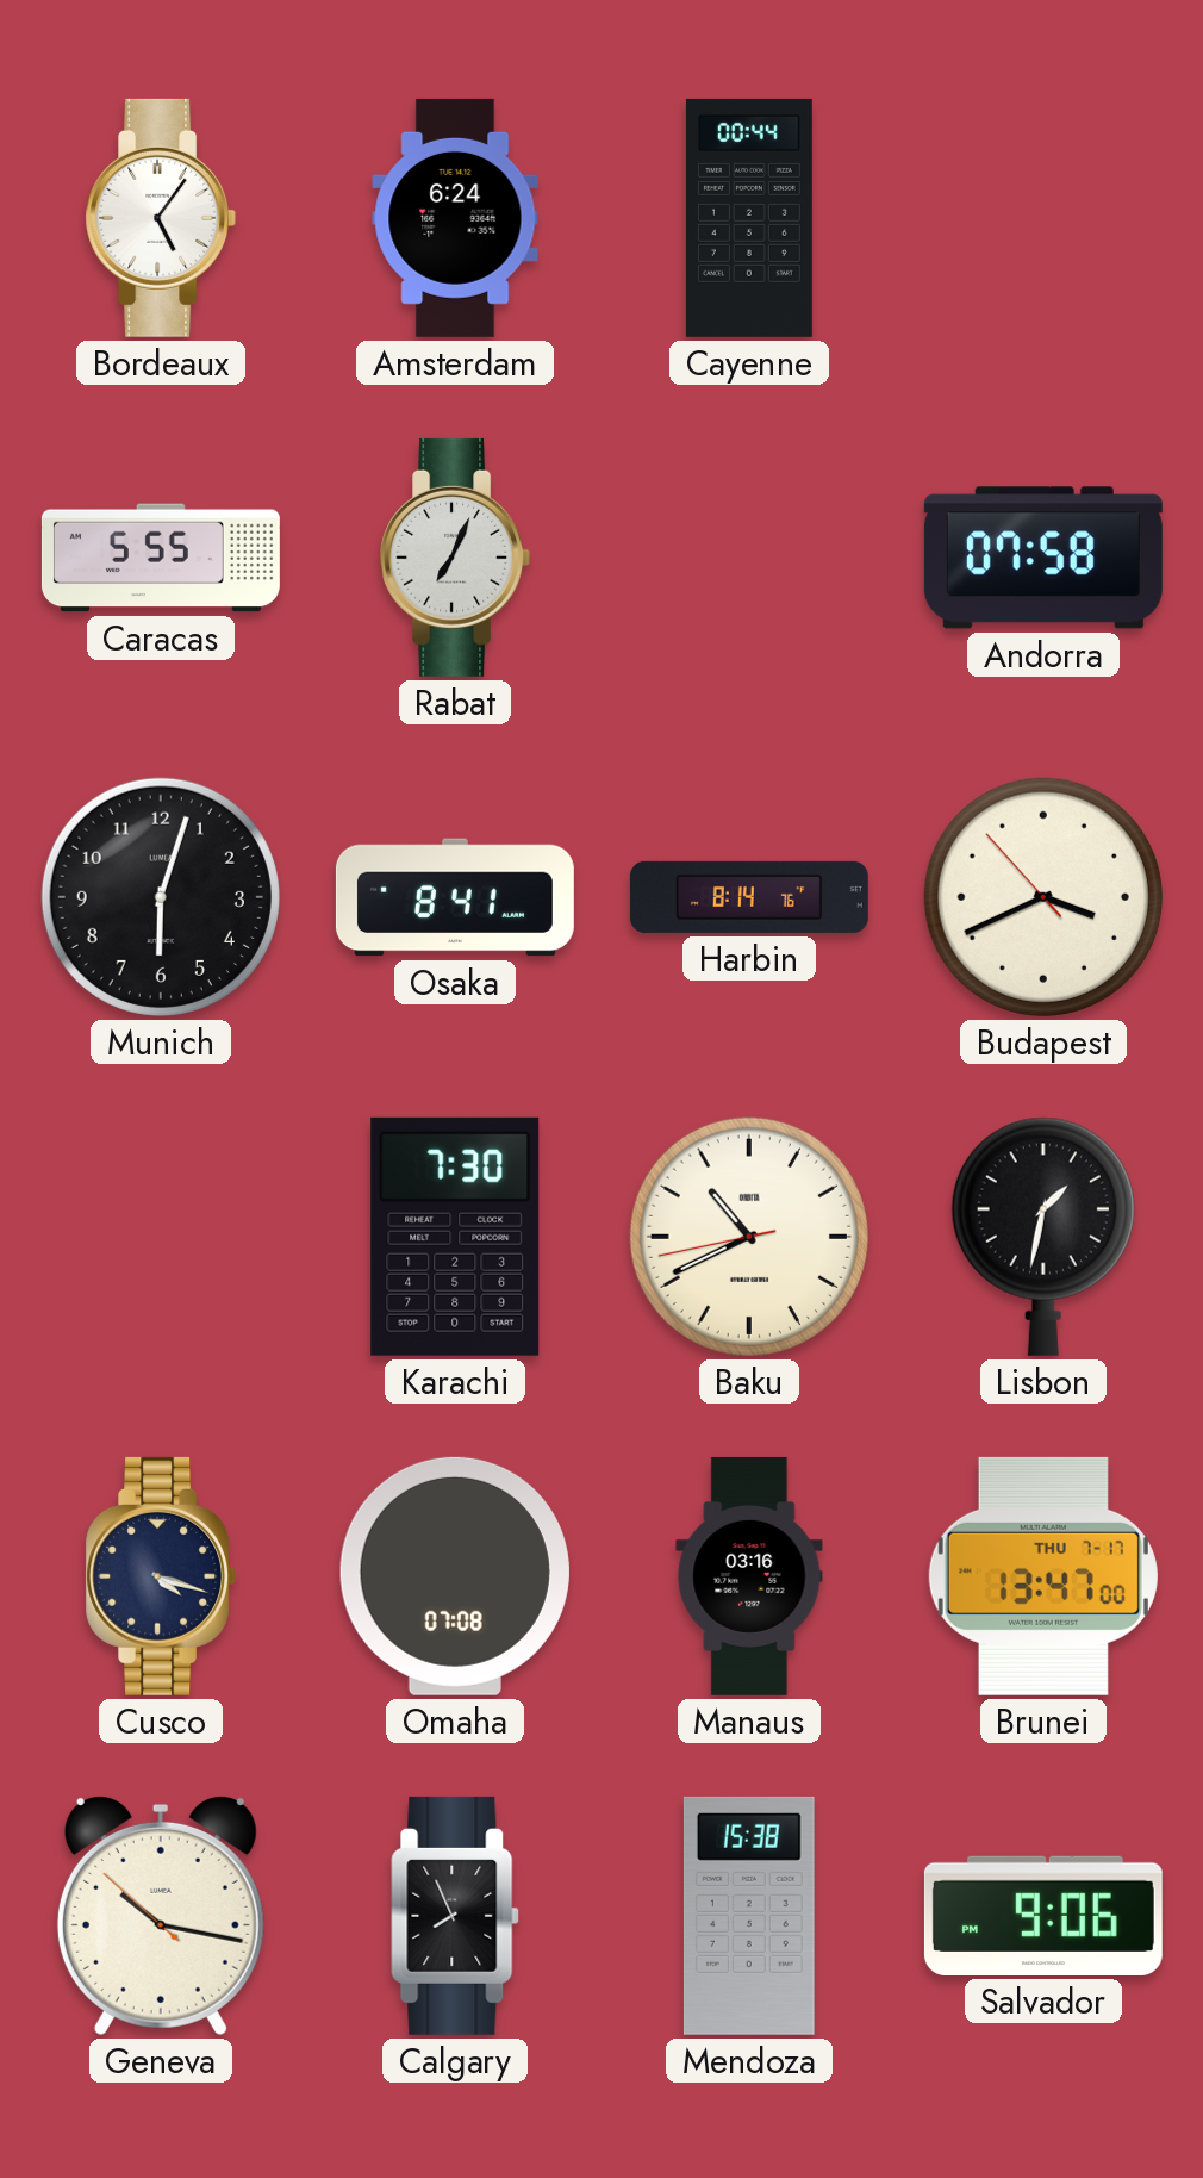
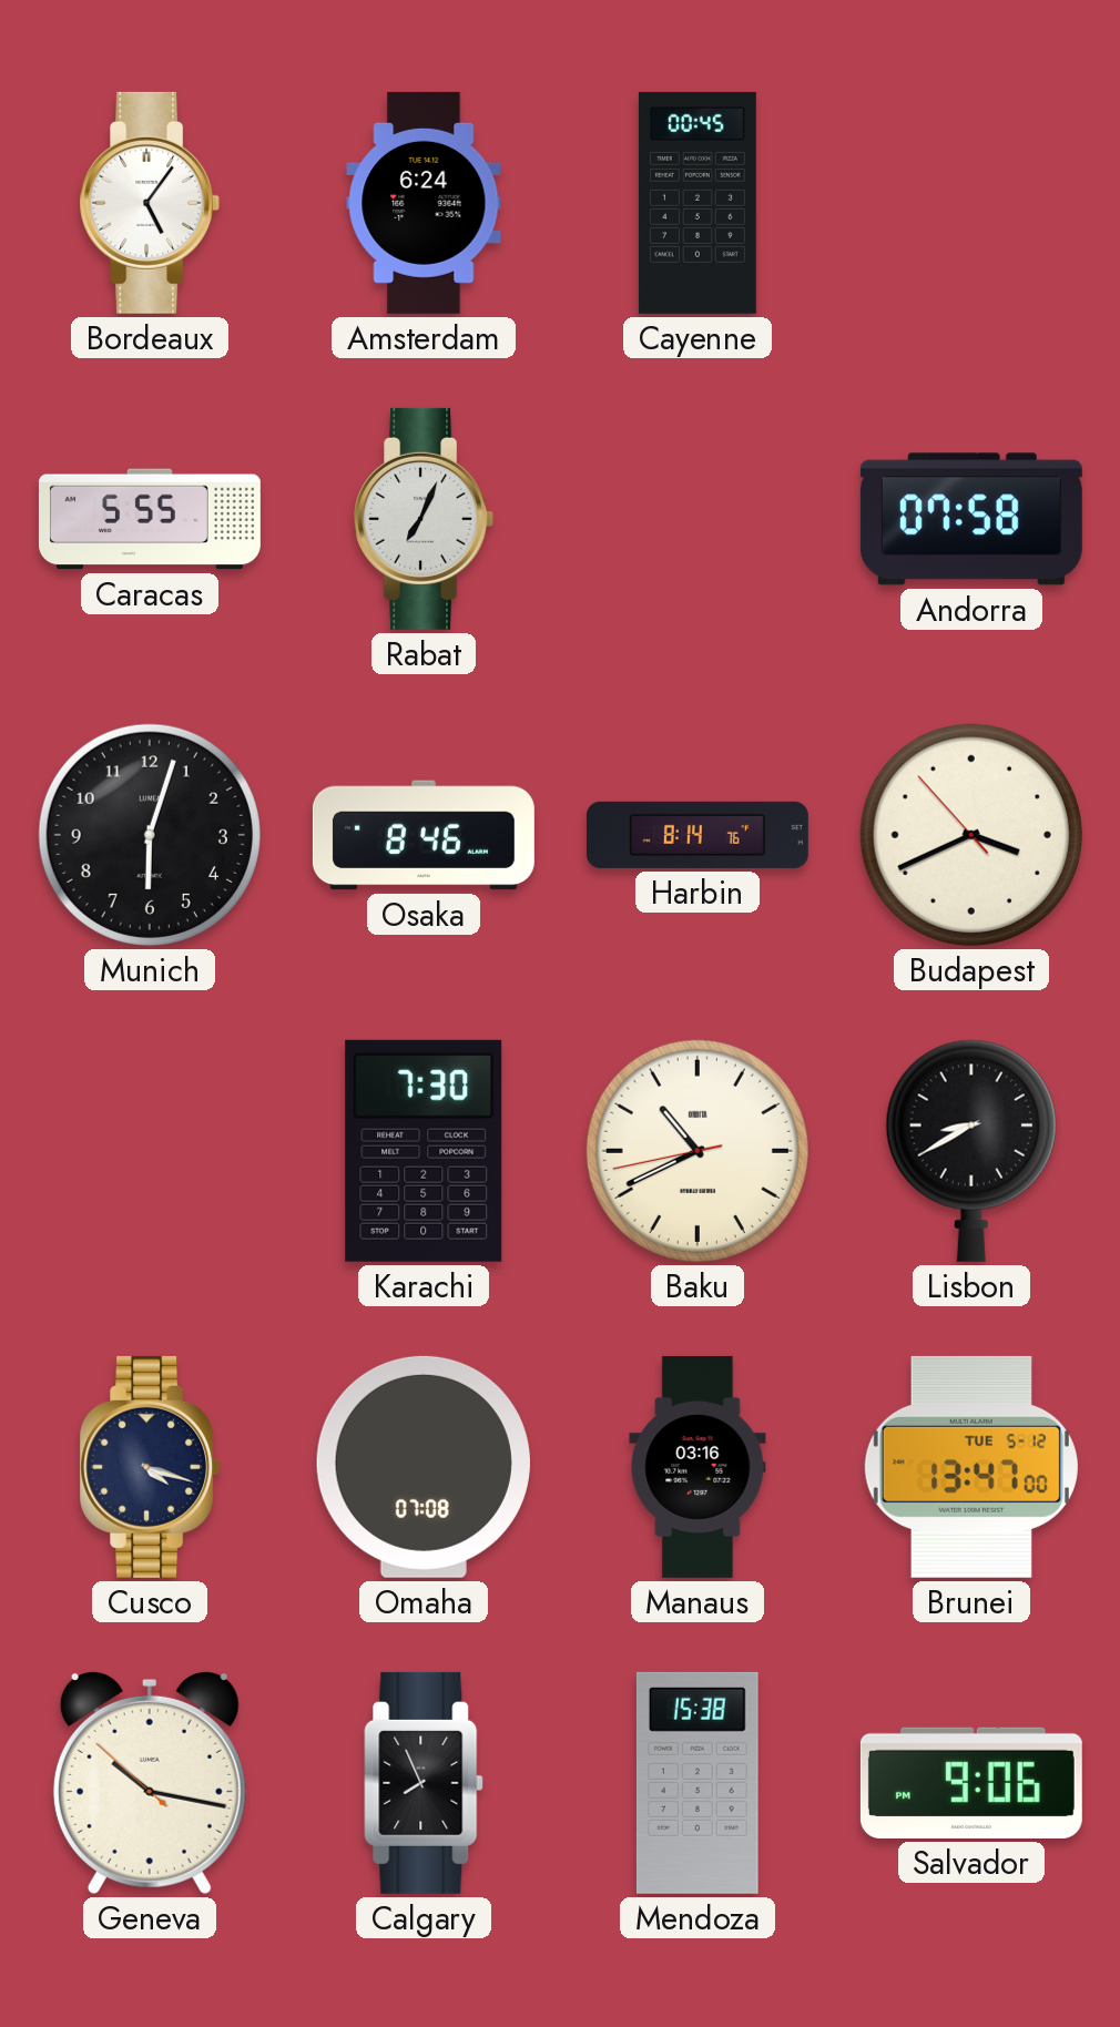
Cayenne: 00:44 -> 00:45
Osaka: 8:41 -> 8:46
Lisbon: 1:32 -> 8:40
Brunei date: THU 7-17 -> TUE 5-12
